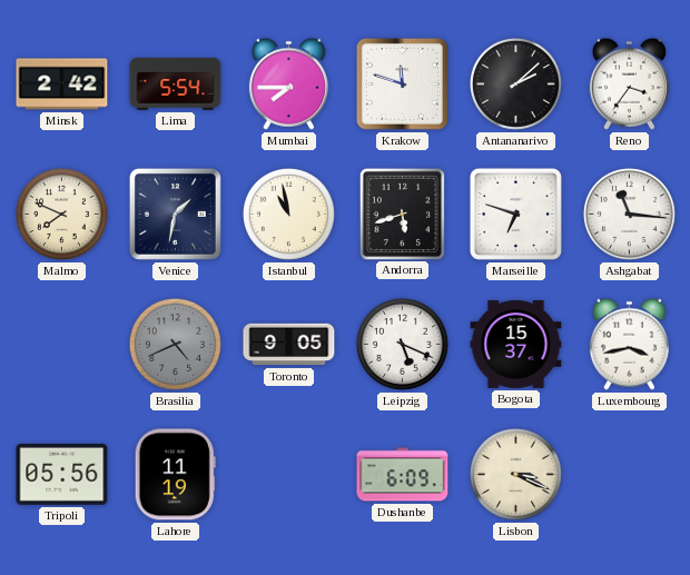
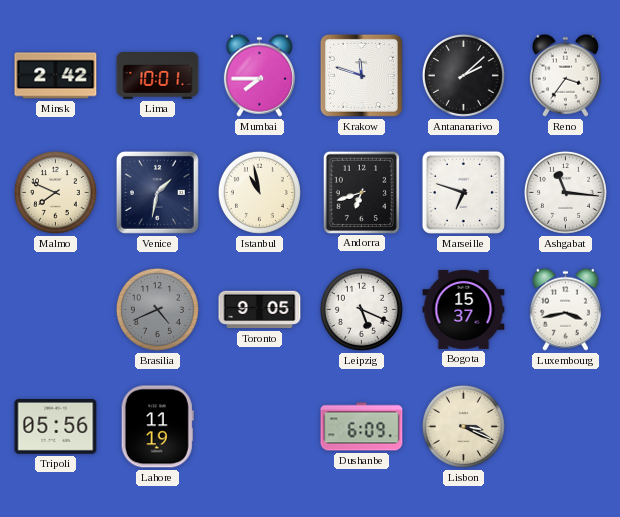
Lima: 5:54 -> 10:01
Andorra: 5:42 -> 6:42
